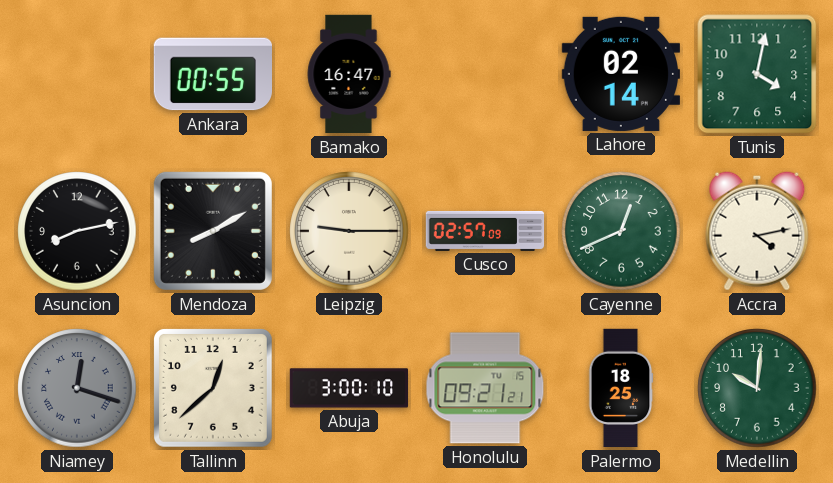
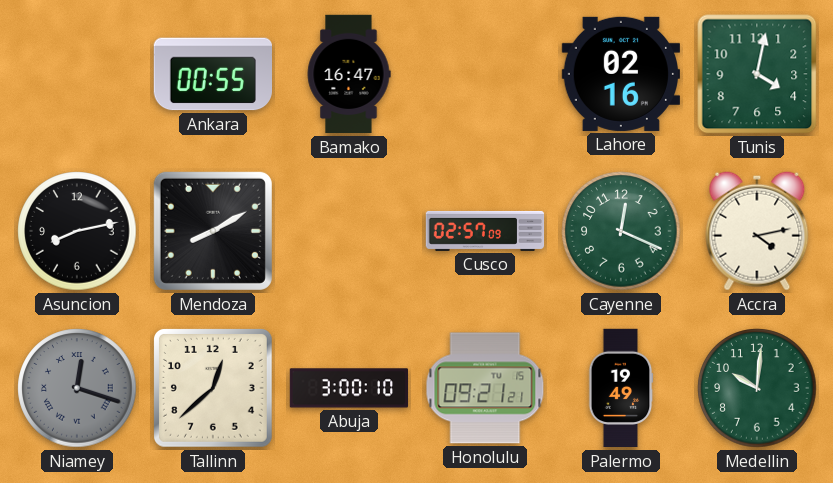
Lahore: 02:14 -> 02:16
Leipzig: 9:15 -> none
Cayenne: 12:41 -> 12:19
Palermo: 18:25 -> 19:49
